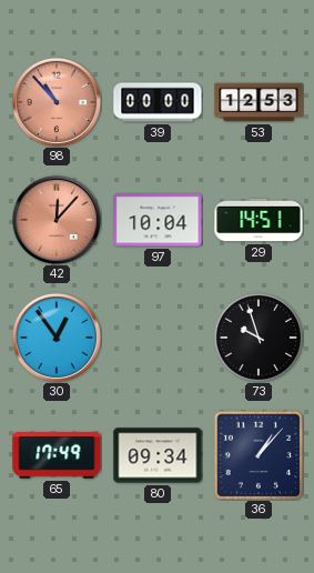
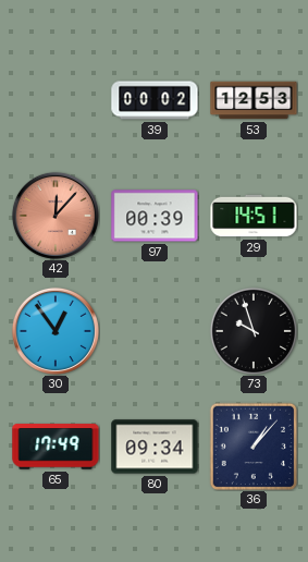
98: 10:53 -> none
39: 00:00 -> 00:02
97: 10:04 -> 00:39
